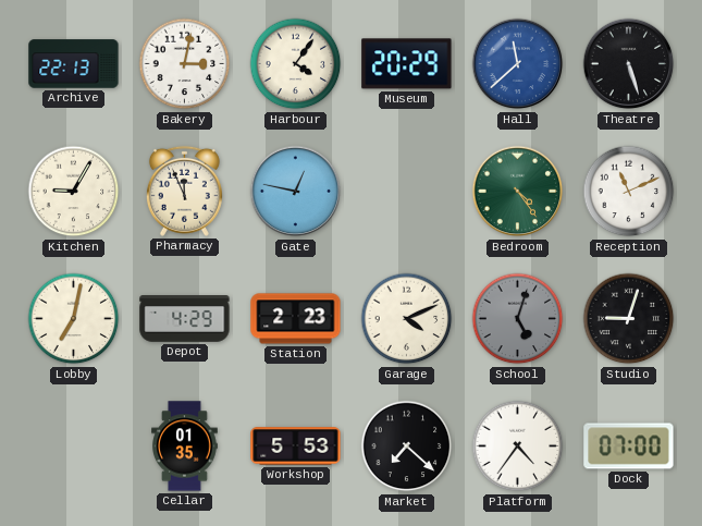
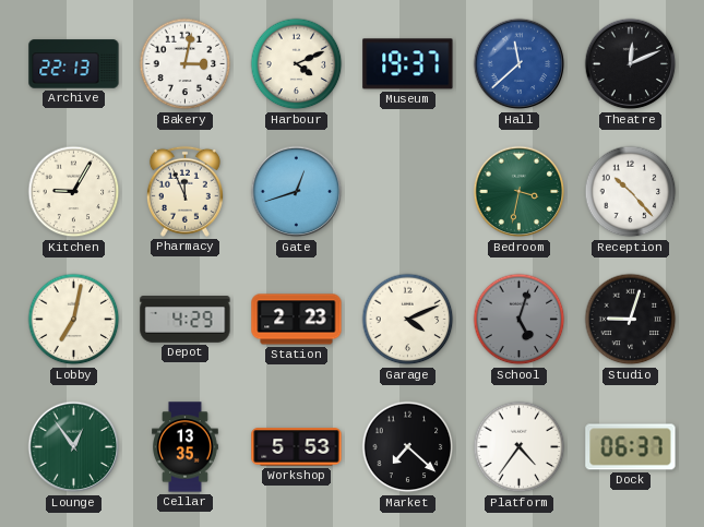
Harbour: 4:06 -> 4:11
Museum: 20:29 -> 19:37
Theatre: 5:27 -> 12:11
Gate: 12:47 -> 12:42
Bedroom: 4:24 -> 3:32
Reception: 11:11 -> 10:23
Lounge: none -> 12:54
Cellar: 01:35 -> 13:35
Dock: 07:00 -> 06:37
